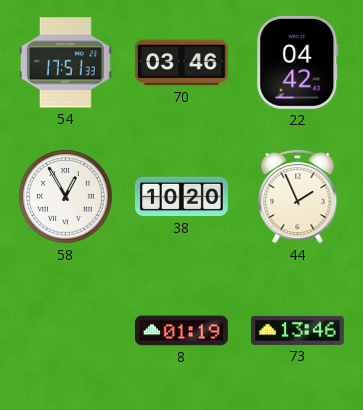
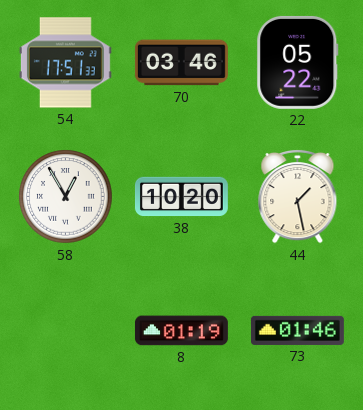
22: 04:42 -> 05:22
44: 1:56 -> 1:28
73: 13:46 -> 01:46
